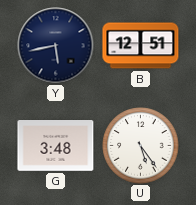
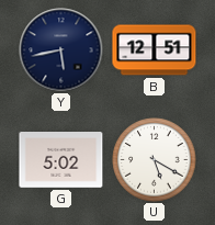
G: 3:48 -> 5:02
U: 5:24 -> 5:20
